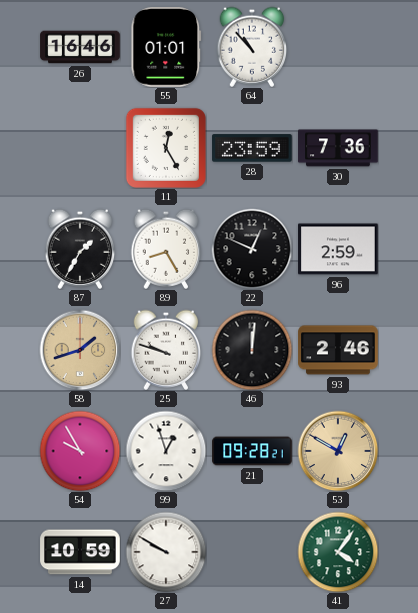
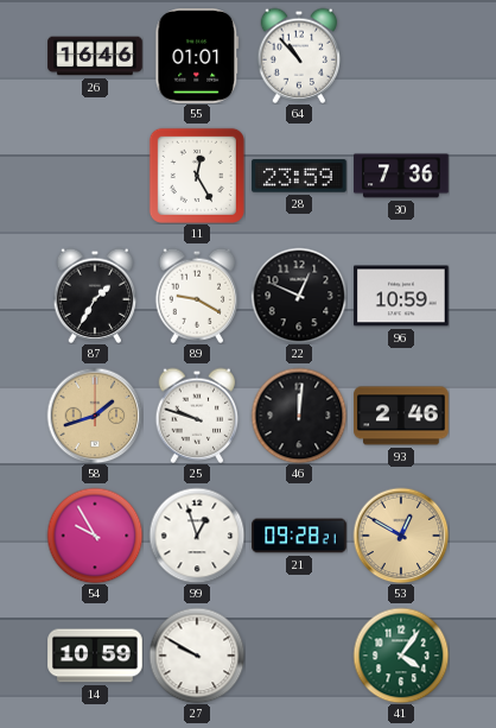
89: 8:25 -> 9:20
96: 2:59 -> 10:59
